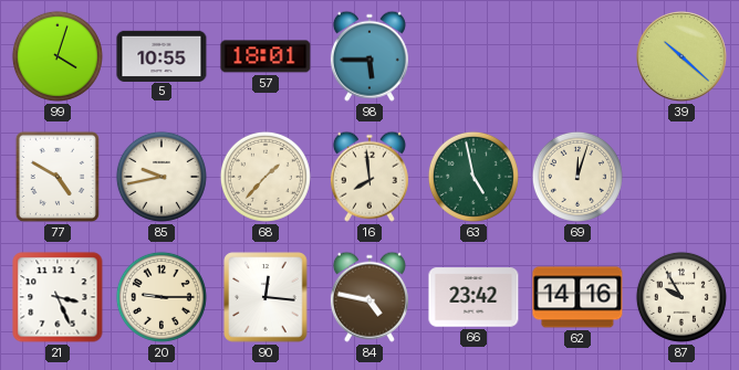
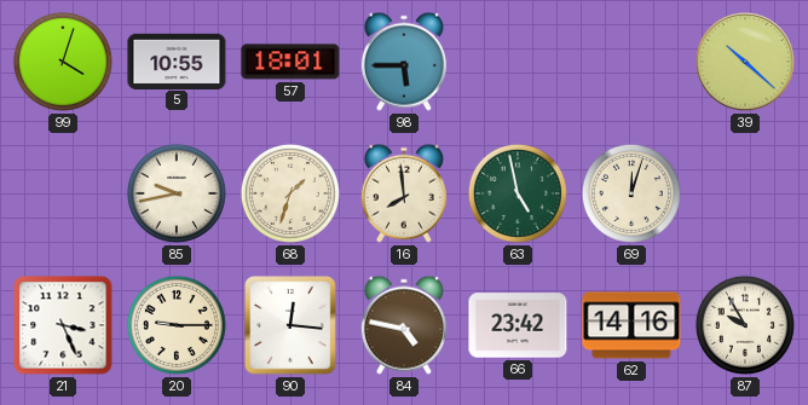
77: 4:50 -> none
68: 1:37 -> 1:33
